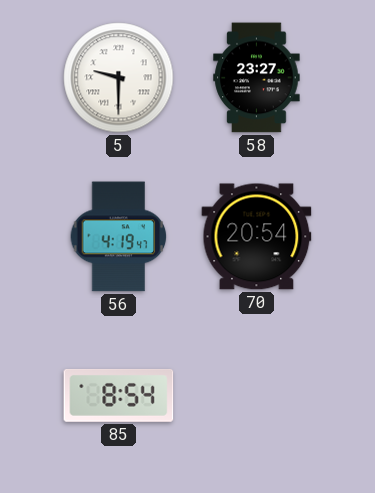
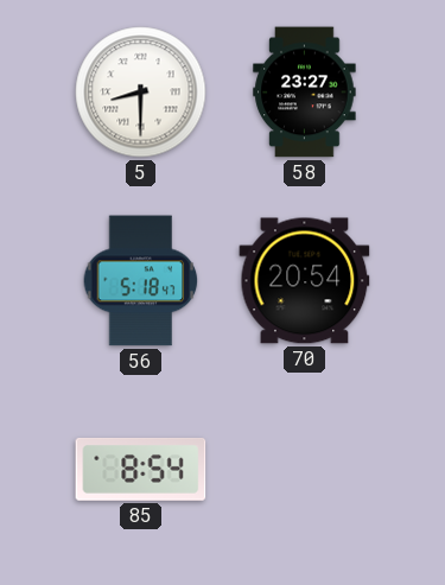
5: 9:30 -> 8:30
56: 4:19 -> 5:18
